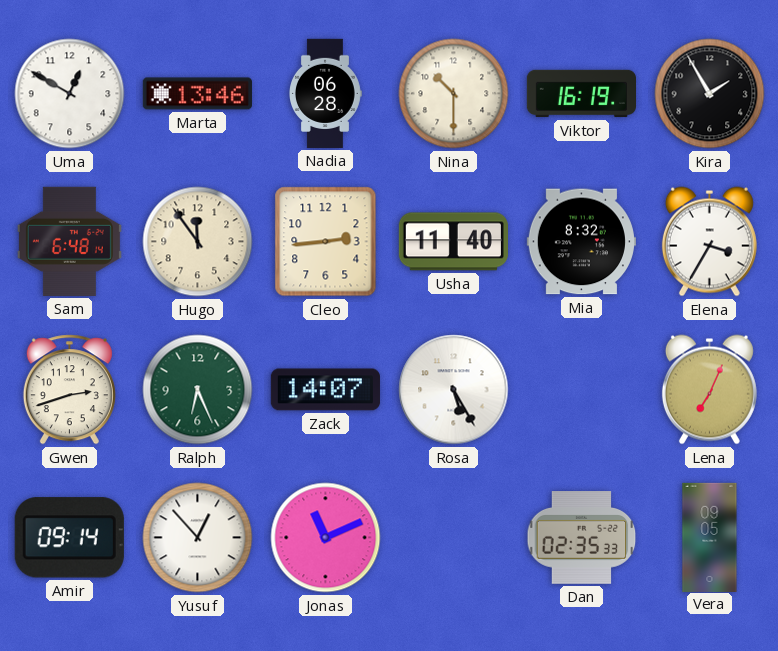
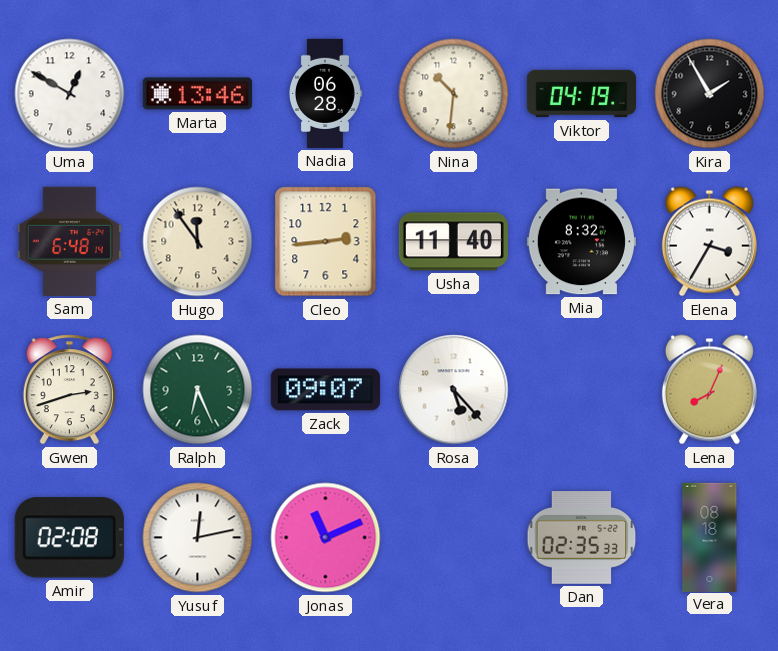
Nina: 10:30 -> 10:31
Viktor: 16:19 -> 04:19
Zack: 14:07 -> 09:07
Rosa: 5:25 -> 5:23
Lena: 7:04 -> 8:04
Amir: 09:14 -> 02:08
Yusuf: 12:53 -> 12:13
Vera: 09:05 -> 08:18
